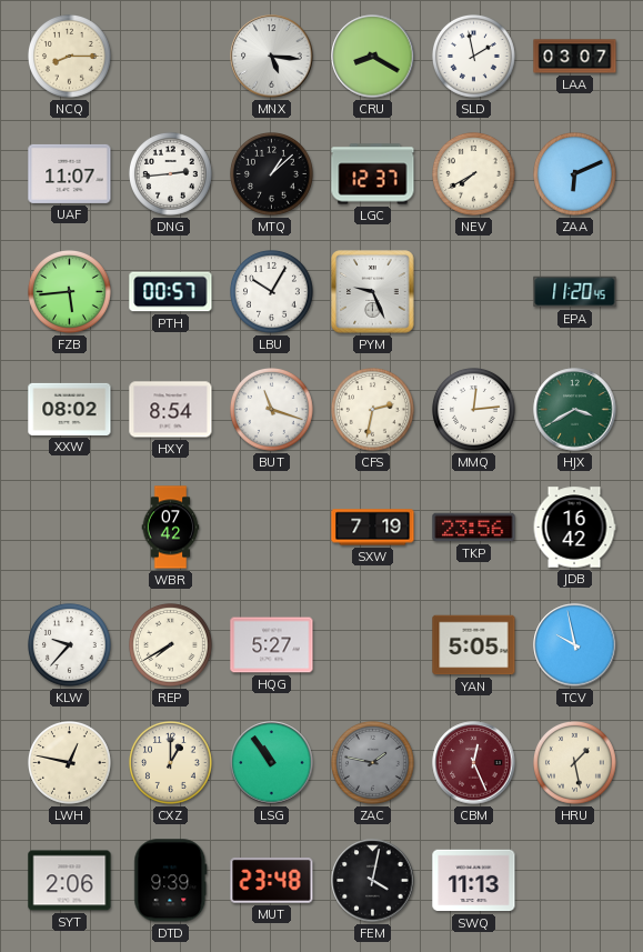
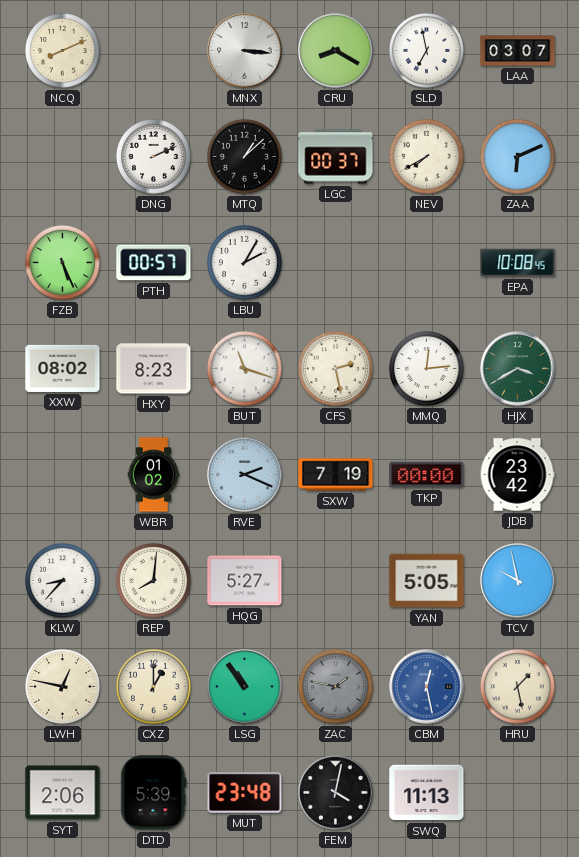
NCQ: 8:15 -> 8:11
MNX: 5:16 -> 3:16
SLD: 1:58 -> 6:58
UAF: 11:07 -> none
DNG: 2:44 -> 2:11
LGC: 12:37 -> 00:37
FZB: 5:44 -> 5:26
LBU: 10:05 -> 2:05
PYM: 9:26 -> none
EPA: 11:20 -> 10:08
HXY: 8:54 -> 8:23
CFS: 2:32 -> 2:28
WBR: 07:42 -> 01:02
RVE: none -> 2:19
TKP: 23:56 -> 00:00
JDB: 16:42 -> 23:42
KLW: 9:37 -> 8:37
REP: 7:40 -> 8:01
CBM: 12:26 -> 12:28
CBM dial: burgundy -> blue
DTD: 9:39 -> 5:39
